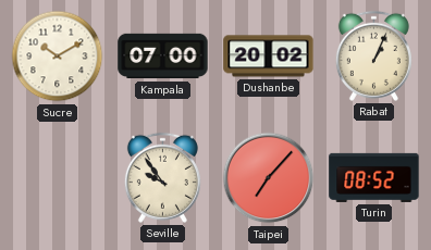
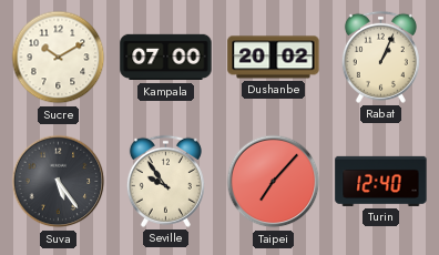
Suva: none -> 5:24
Turin: 08:52 -> 12:40
